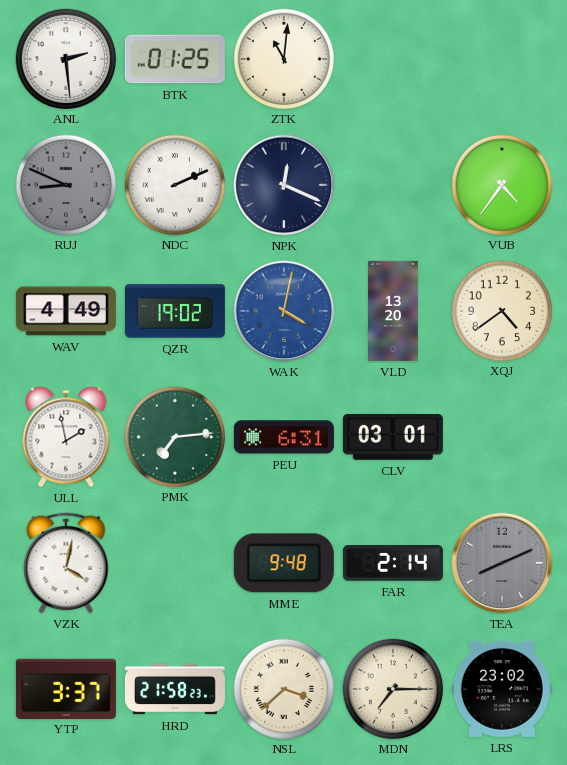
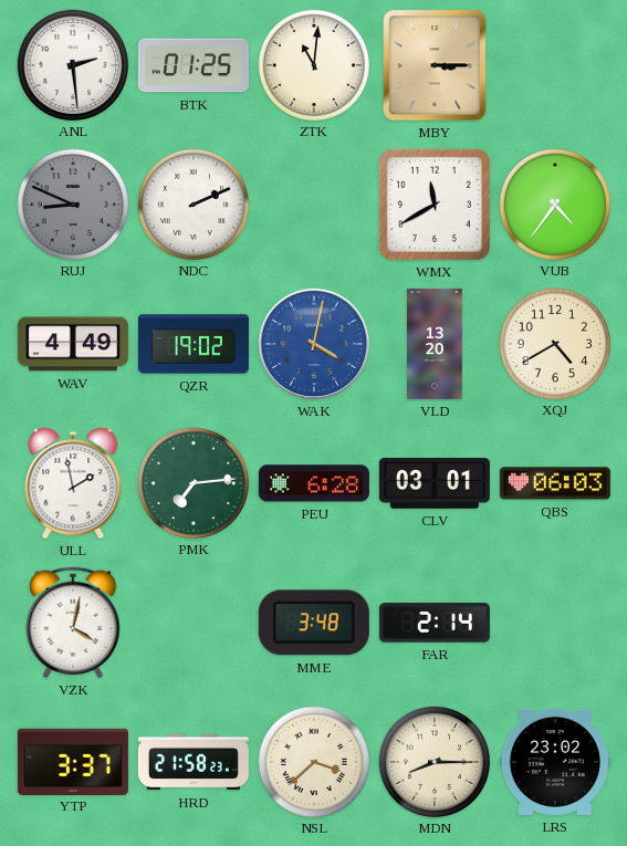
MBY: none -> 3:15
NPK: 12:19 -> none
WMX: none -> 11:40
XQJ: 4:39 -> 4:40
PEU: 6:31 -> 6:28
QBS: none -> 06:03
MME: 9:48 -> 3:48
TEA: 8:11 -> none
MDN: 7:15 -> 8:15
